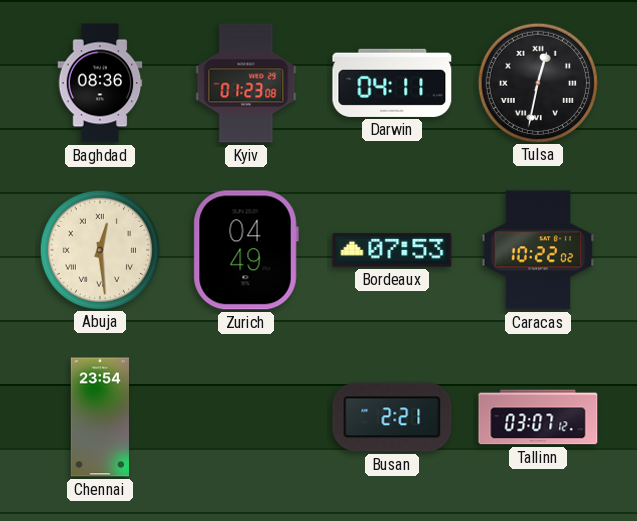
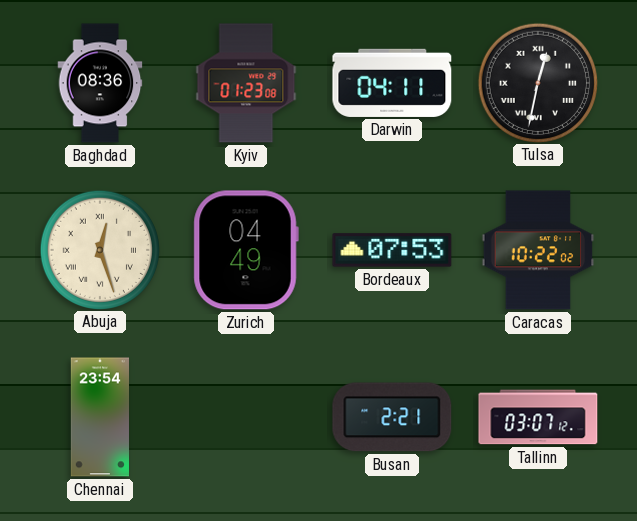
Abuja: 12:29 -> 12:27
